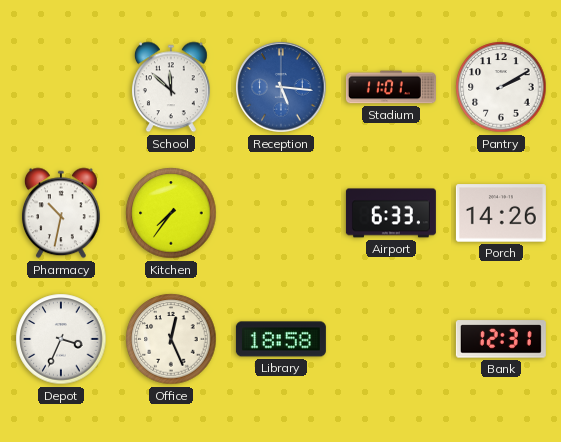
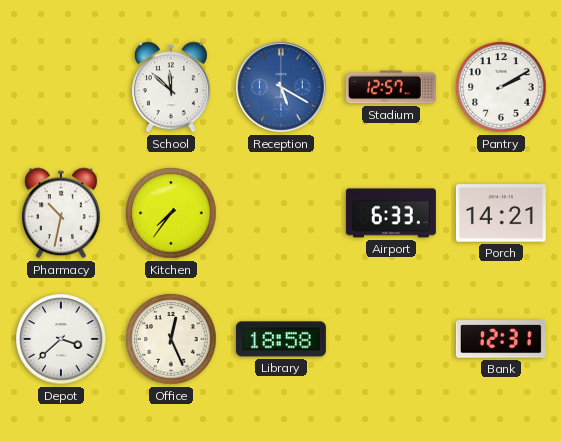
Reception: 5:16 -> 5:20
Stadium: 11:01 -> 12:57
Porch: 14:26 -> 14:21
Depot: 3:34 -> 3:38
